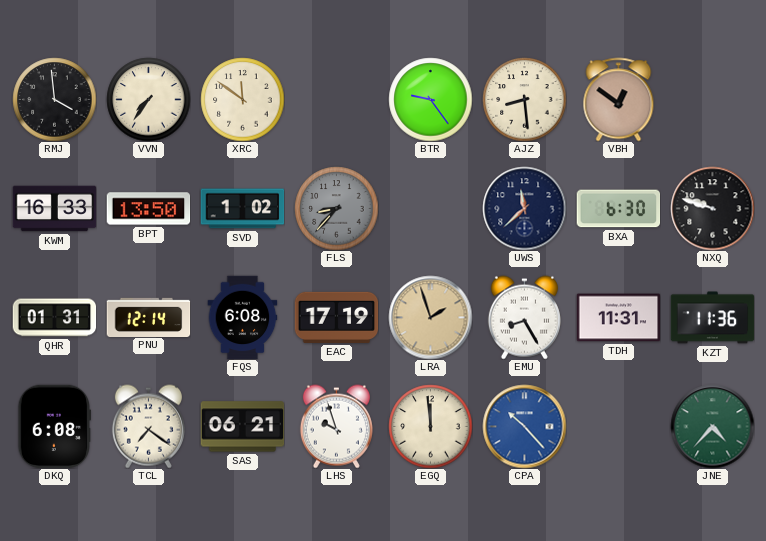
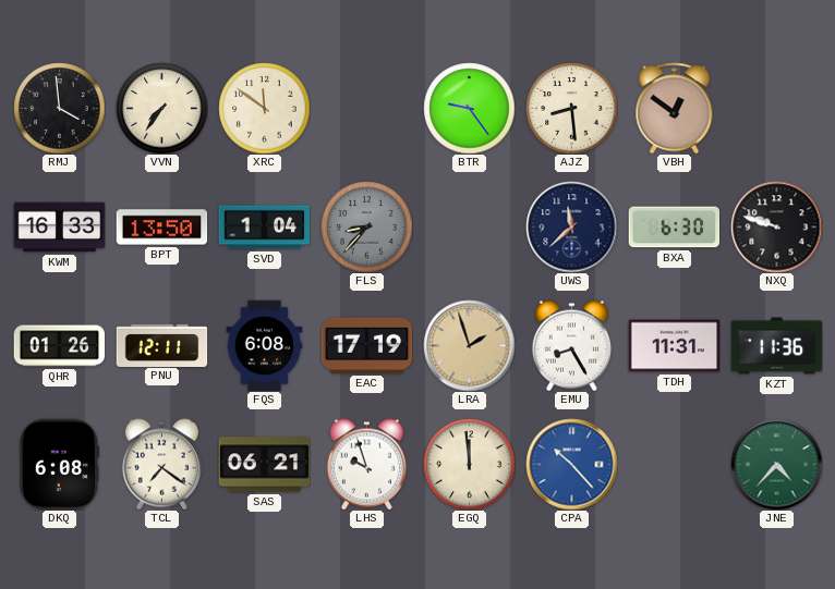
SVD: 1:02 -> 1:04
QHR: 01:31 -> 01:26
PNU: 12:14 -> 12:11
